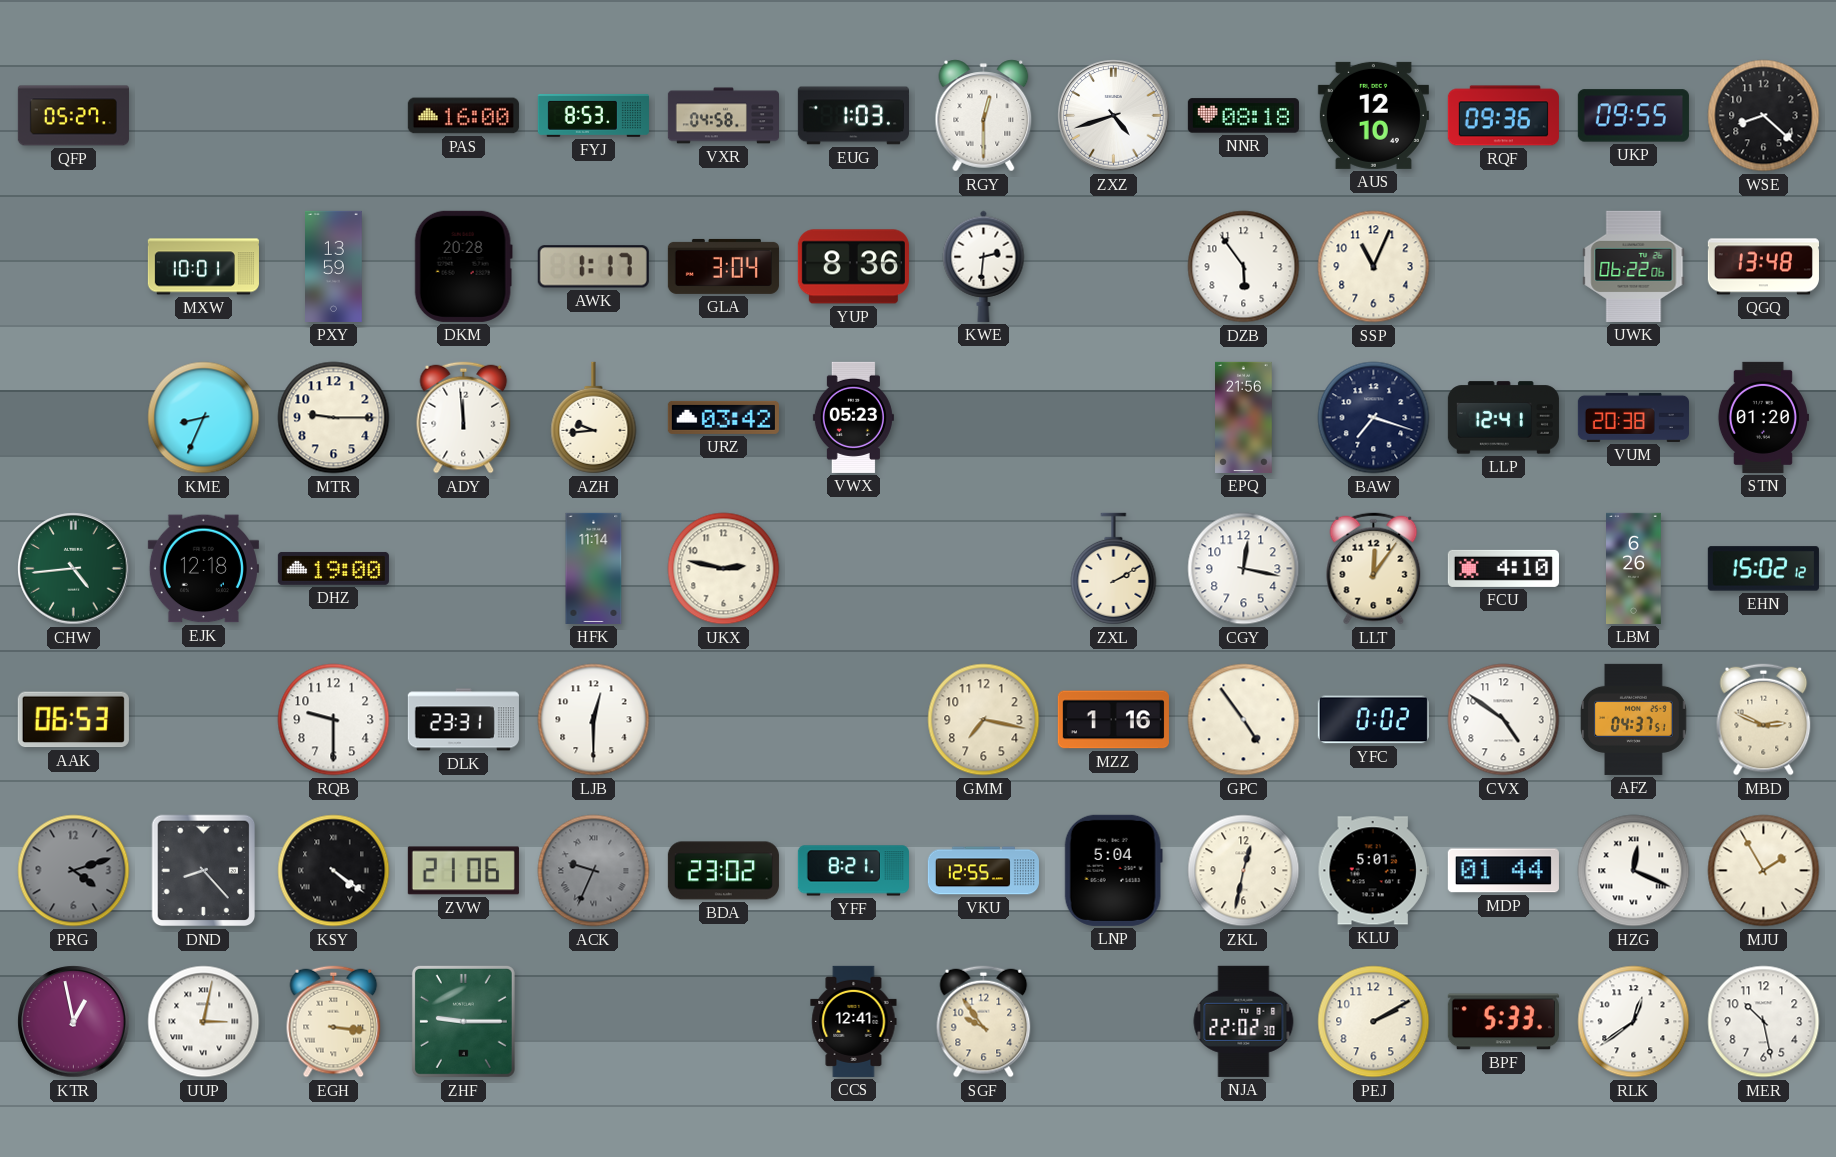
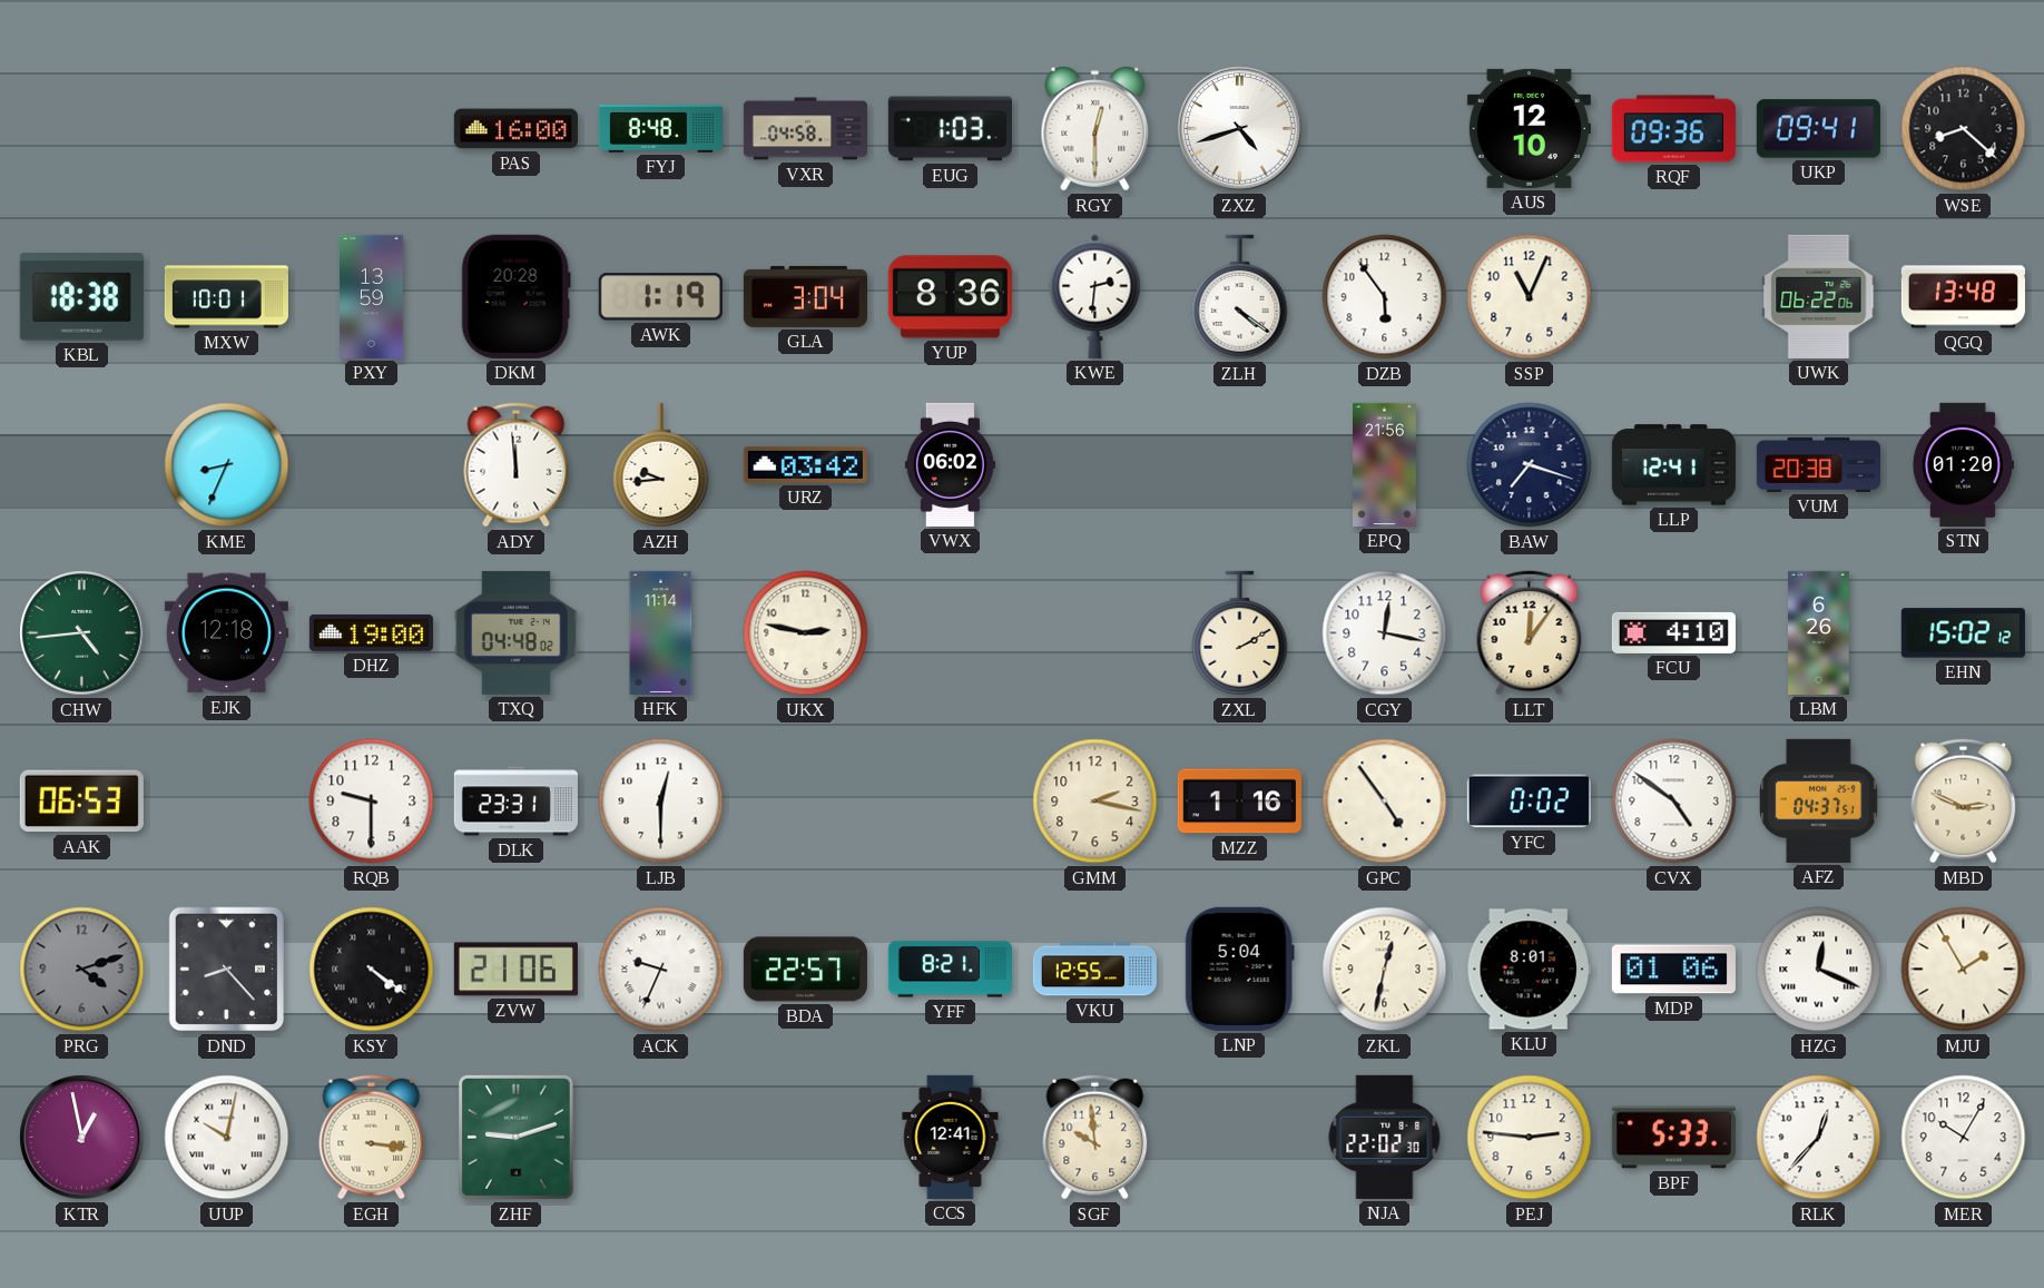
QFP: 05:27 -> none
FYJ: 8:53 -> 8:48
NNR: 08:18 -> none
UKP: 09:55 -> 09:41
KBL: none -> 18:38
AWK: 1:17 -> 1:19
ZLH: none -> 4:21
MTR: 9:15 -> none
VWX: 05:23 -> 06:02
TXQ: none -> 04:48
GMM: 7:17 -> 2:17
ACK dial: grey -> white
BDA: 23:02 -> 22:57
KLU: 5:01 -> 8:01
MDP: 01:44 -> 01:06
UUP: 3:02 -> 10:02
ZHF: 9:15 -> 9:12
SGF: 9:54 -> 9:59
PEJ: 2:10 -> 2:46
RLK: 12:39 -> 12:37
MER: 10:28 -> 10:05
